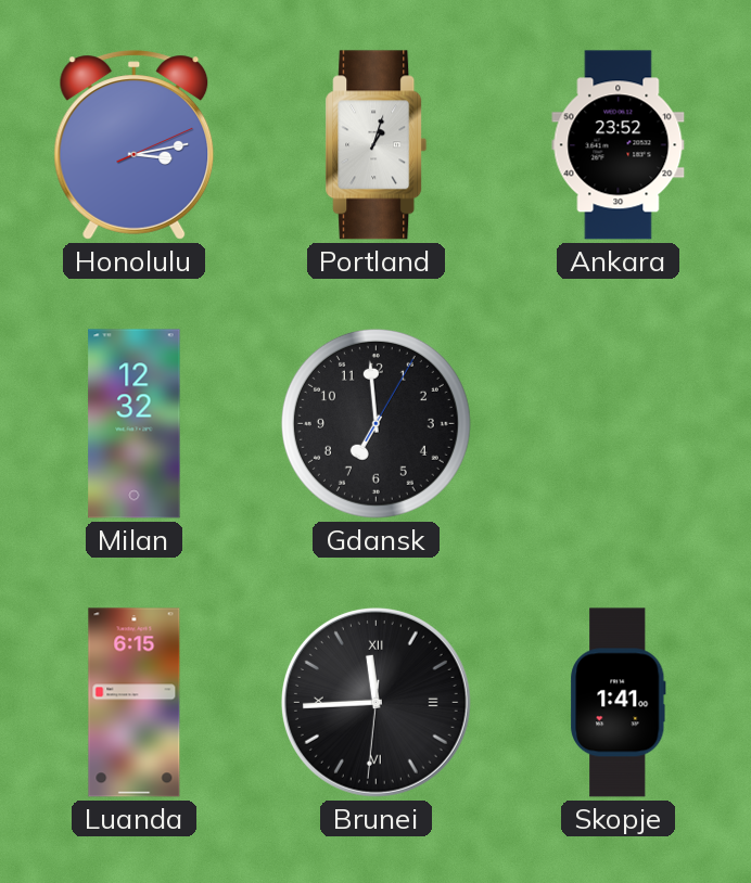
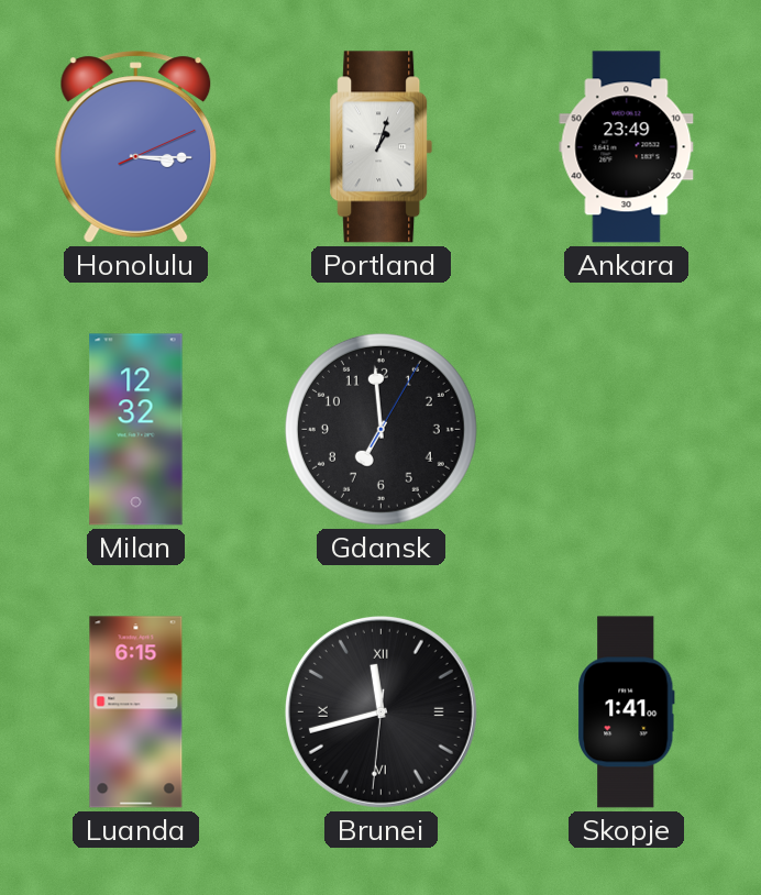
Honolulu: 3:13 -> 3:15
Ankara: 23:52 -> 23:49
Brunei: 11:44 -> 11:42
